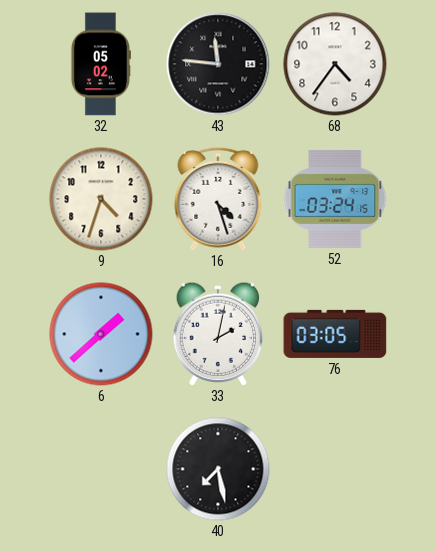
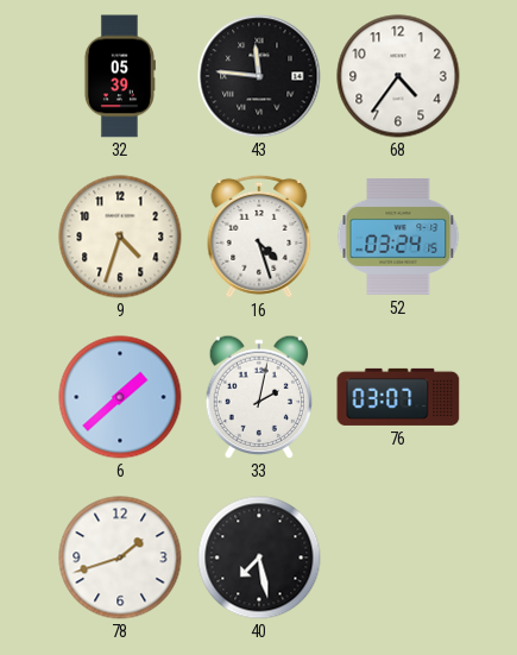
32: 05:02 -> 05:39
76: 03:05 -> 03:07
78: none -> 1:42
